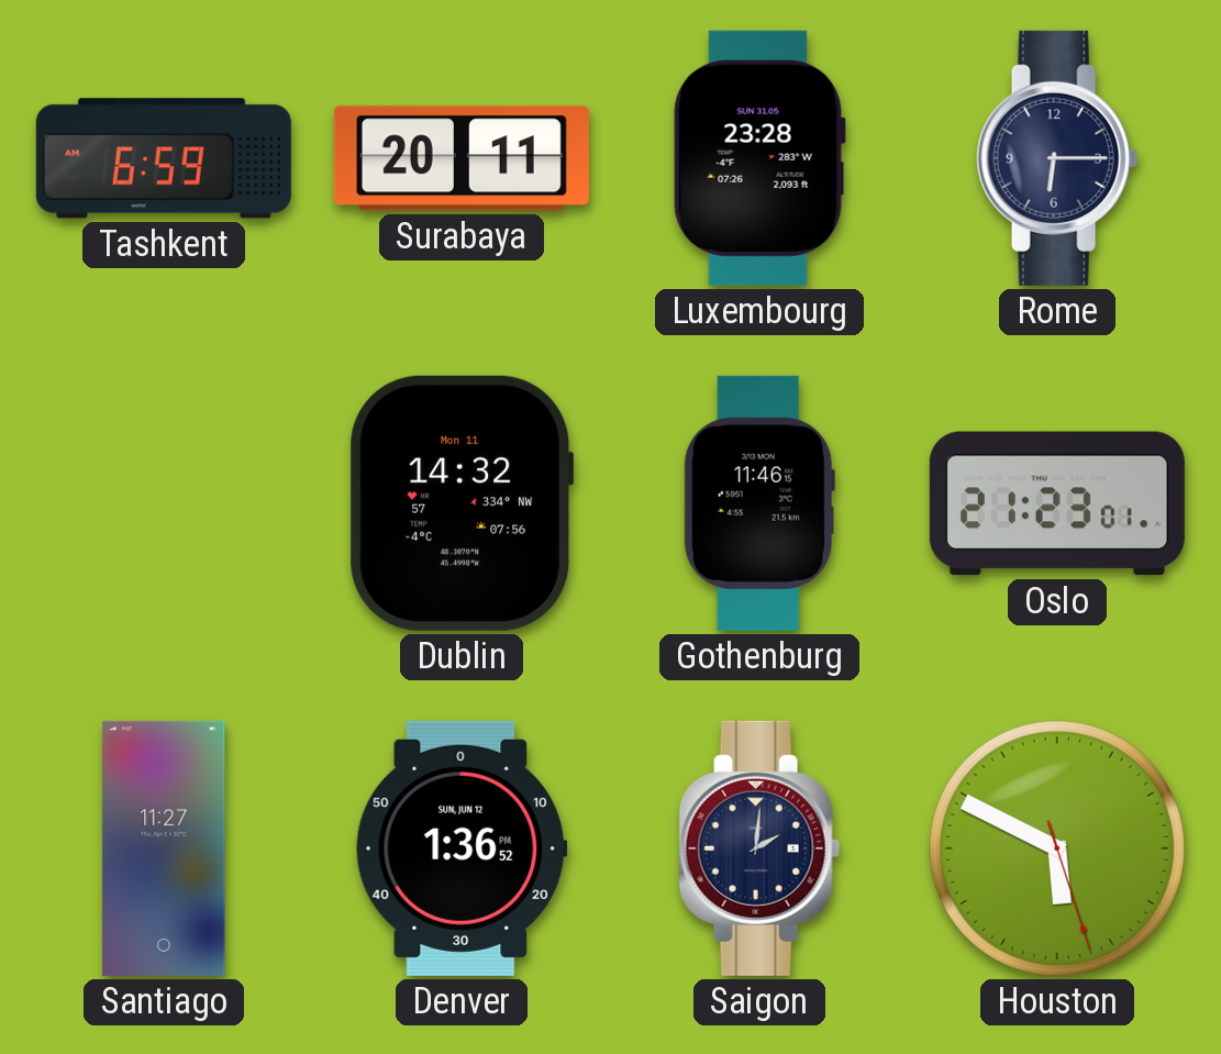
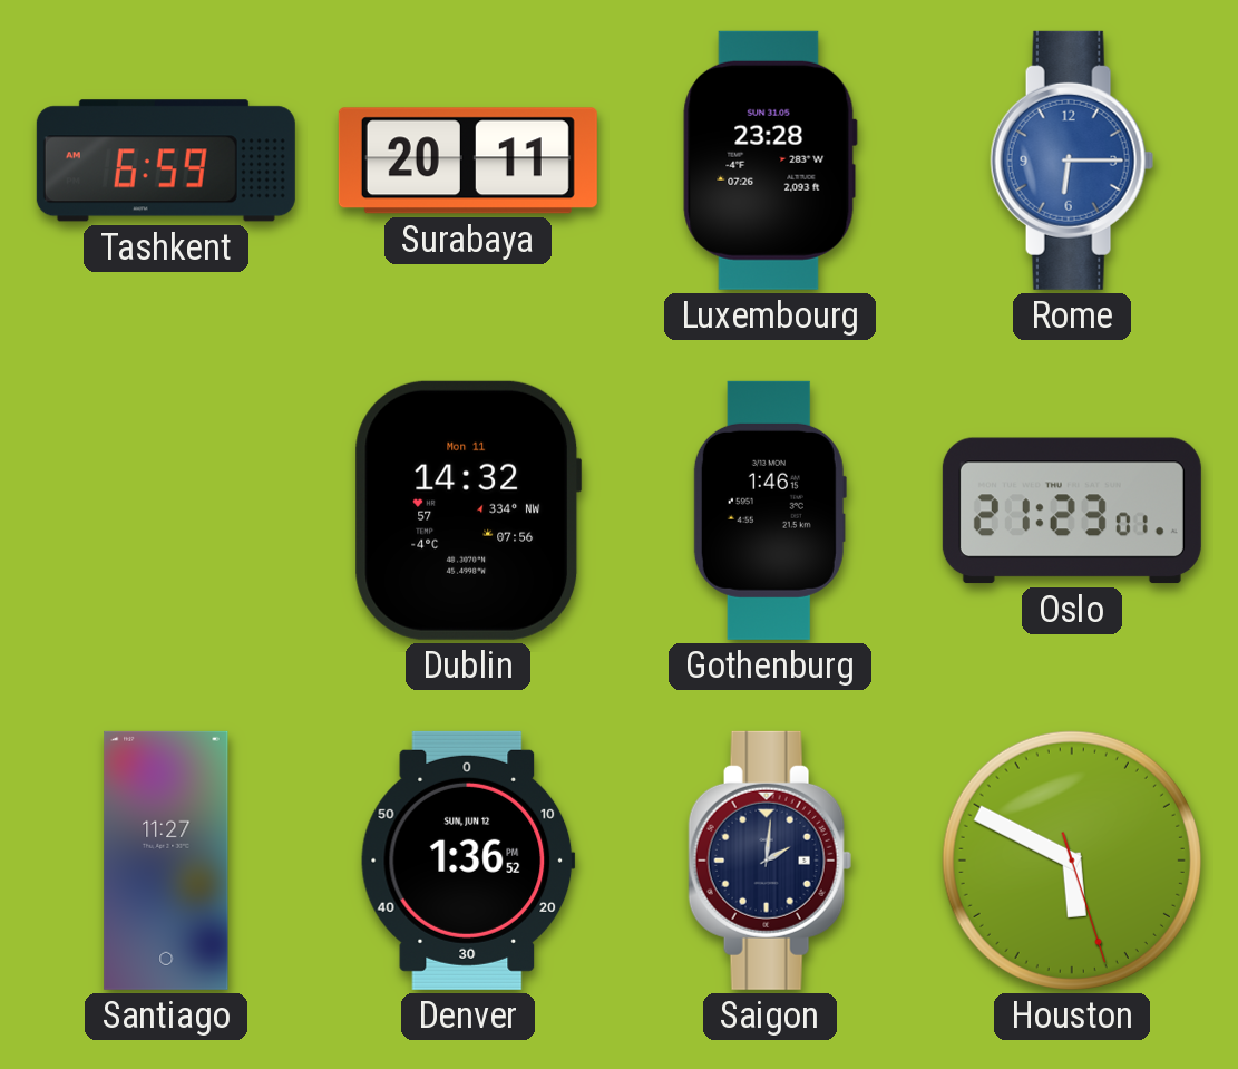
Rome dial: navy -> blue
Gothenburg: 11:46 -> 1:46
